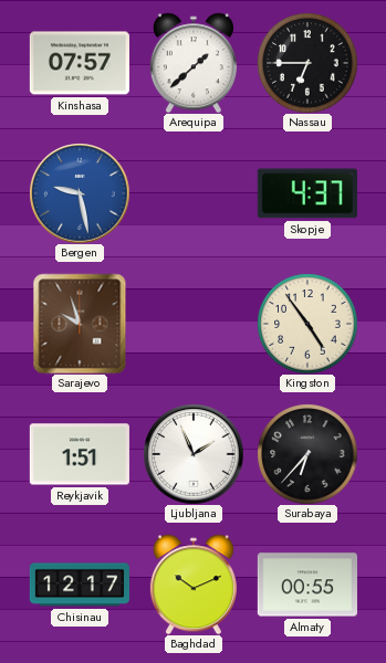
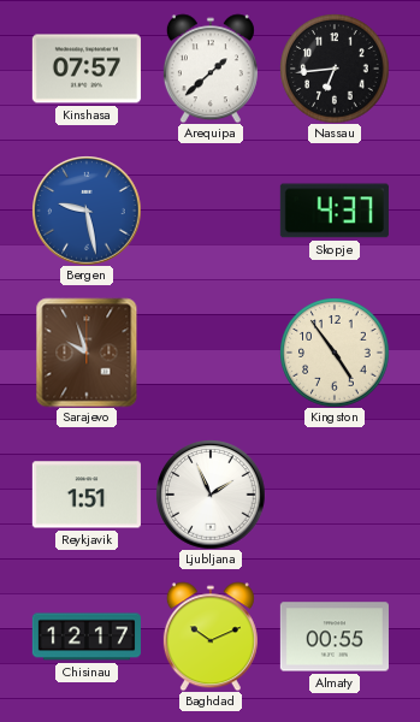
Nassau: 6:45 -> 6:44
Surabaya: 6:37 -> none
